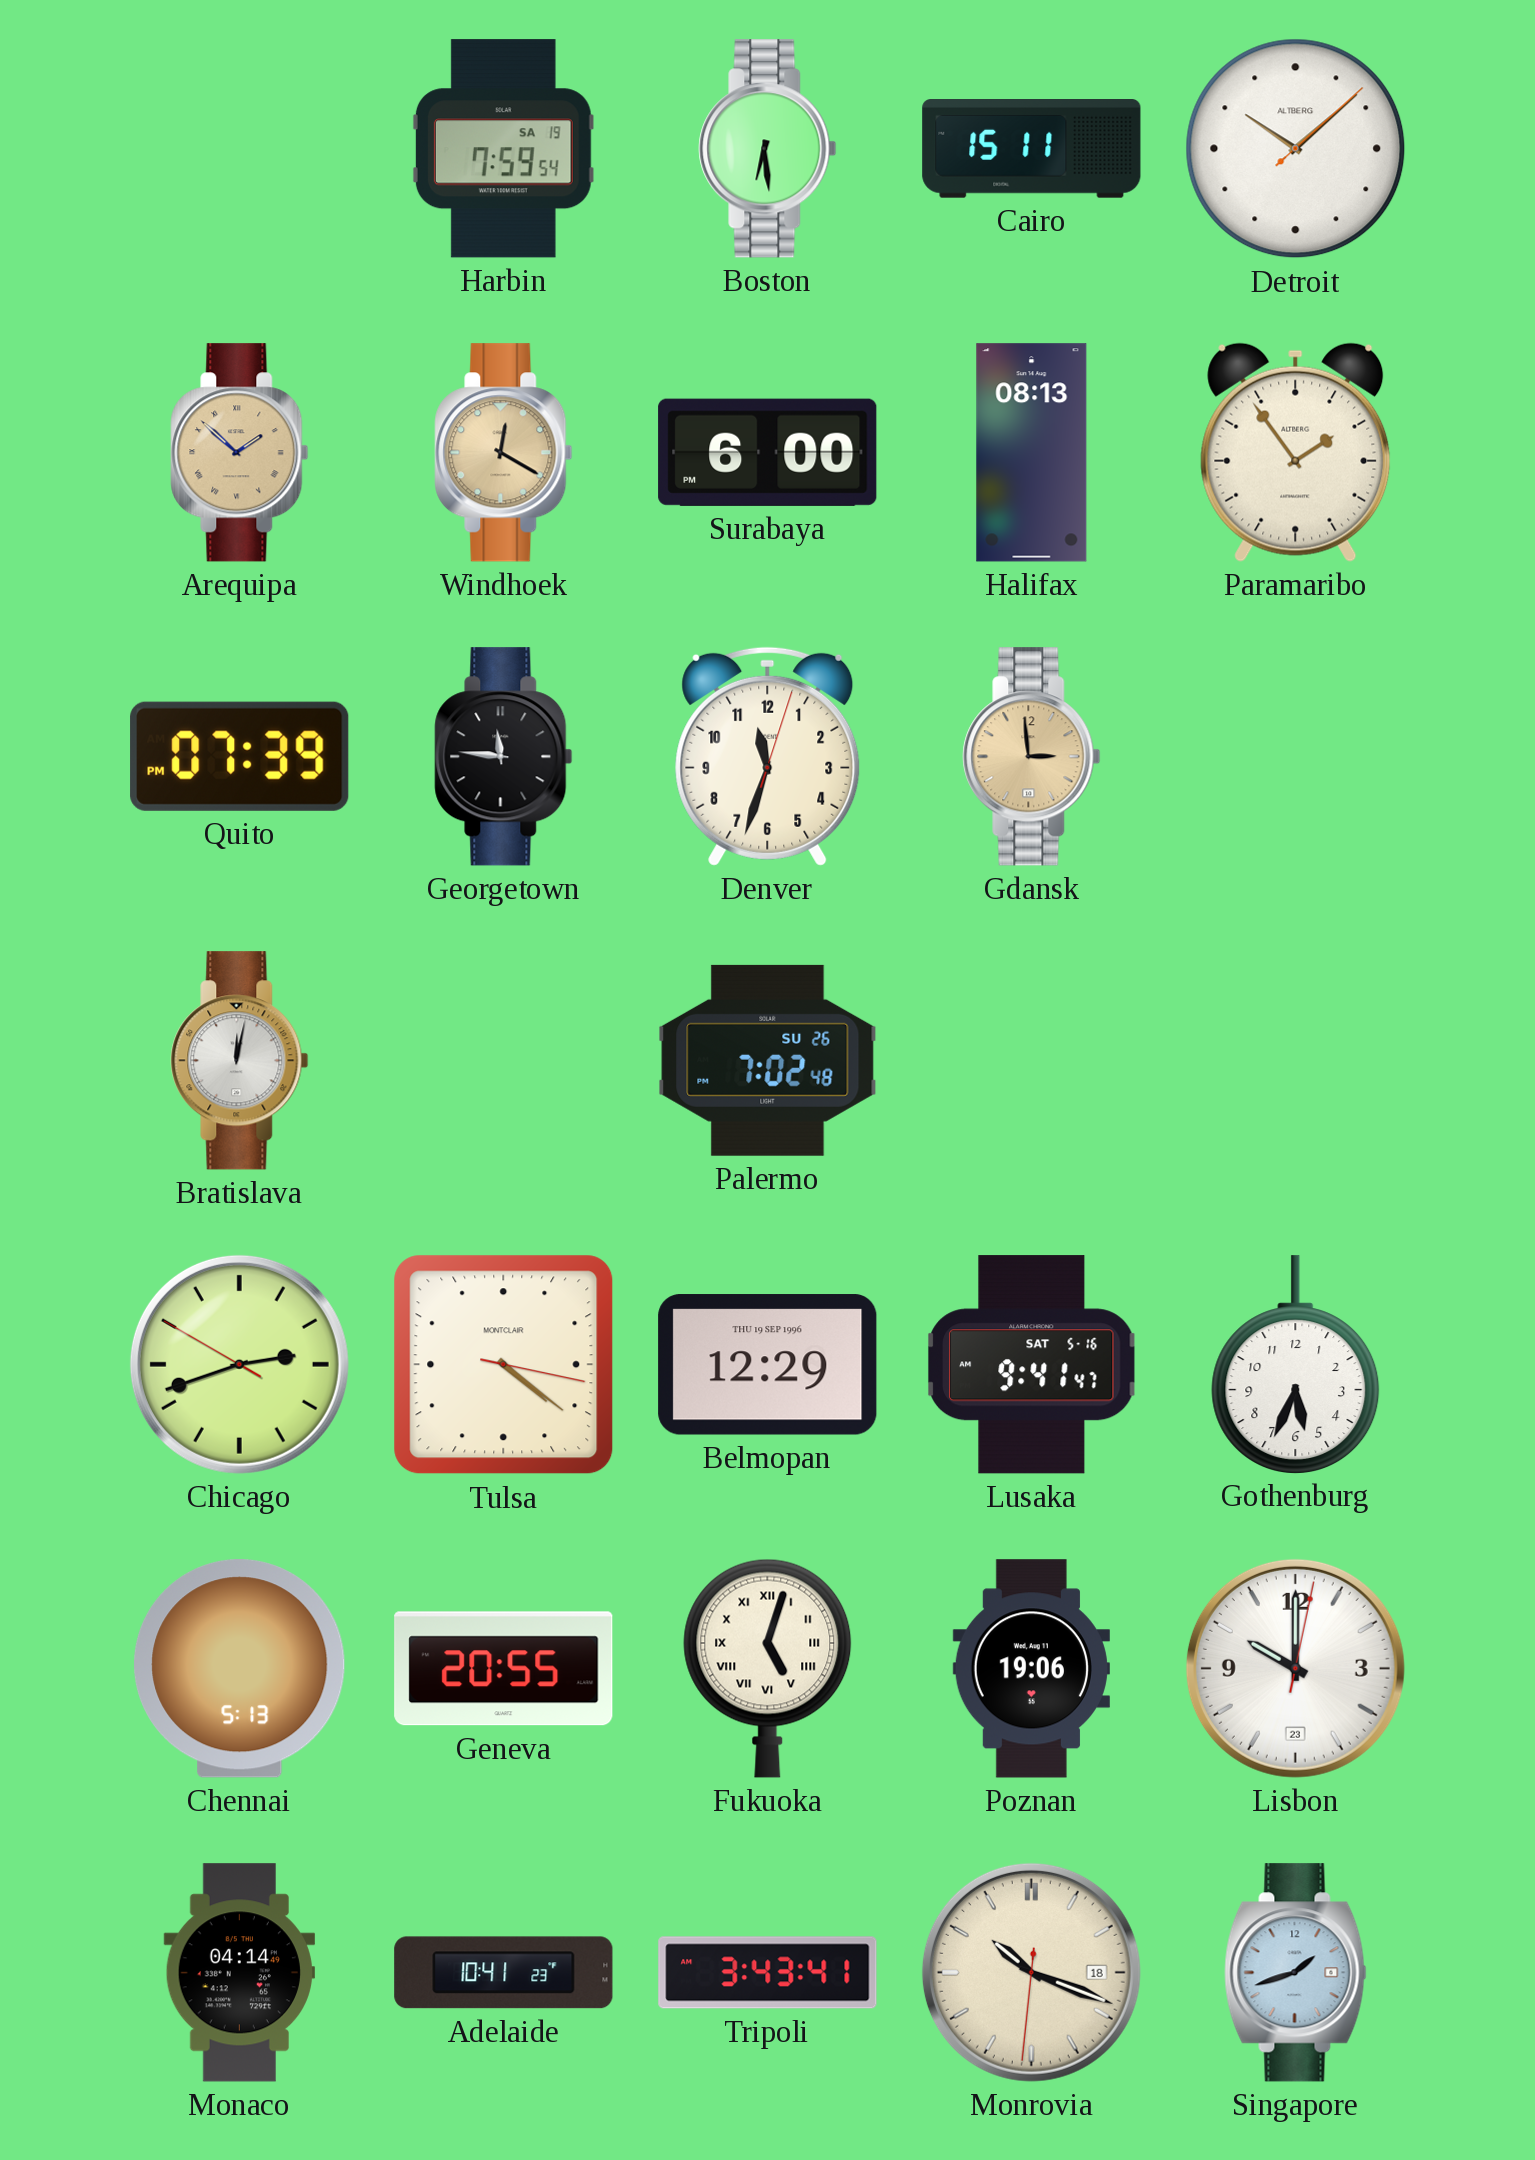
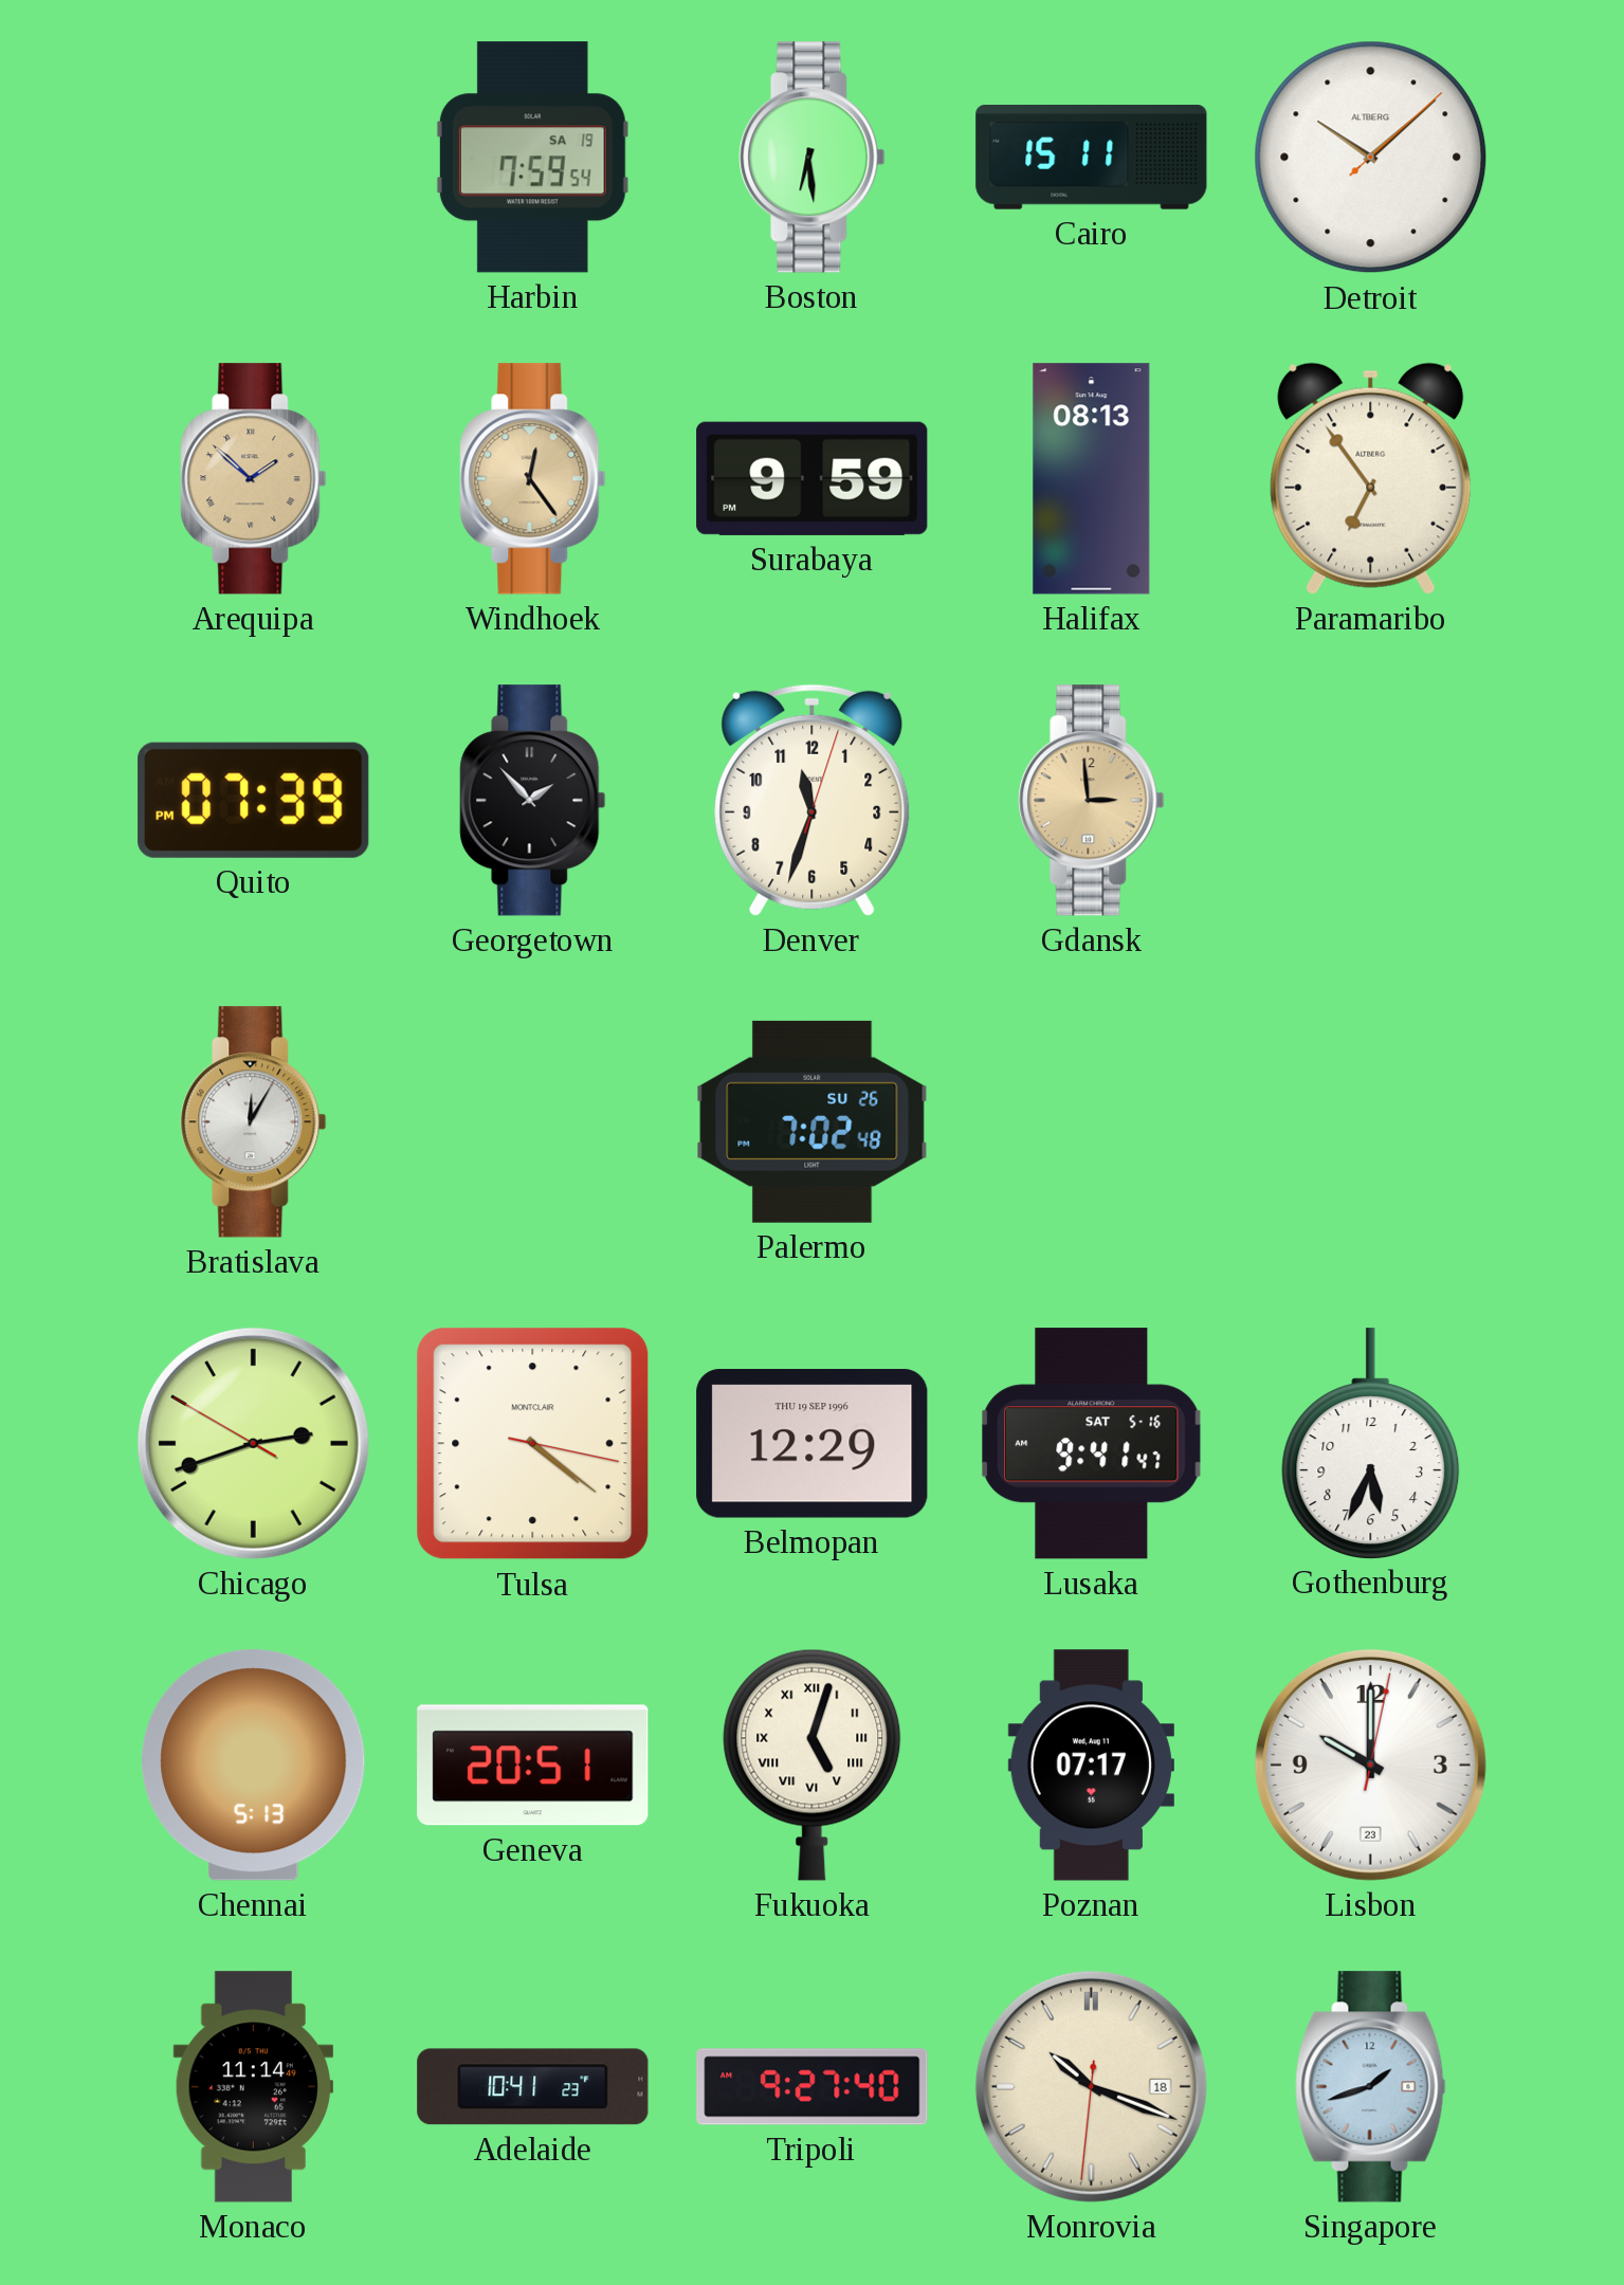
Windhoek: 12:20 -> 12:24
Surabaya: 6:00 -> 9:59
Paramaribo: 1:54 -> 6:54
Georgetown: 11:46 -> 1:53
Bratislava: 12:02 -> 12:05
Geneva: 20:55 -> 20:51
Poznan: 19:06 -> 07:17
Monaco: 04:14 -> 11:14
Tripoli: 3:43 -> 9:27
